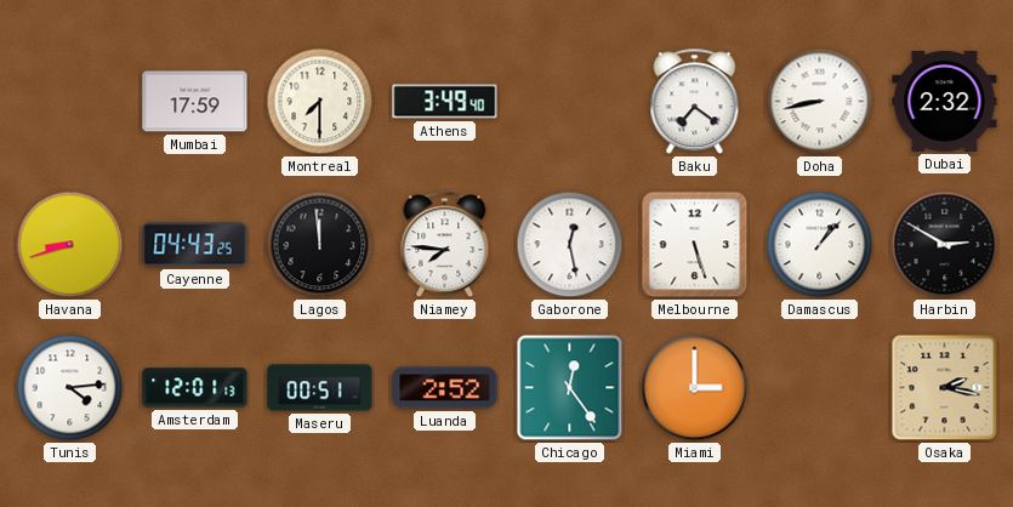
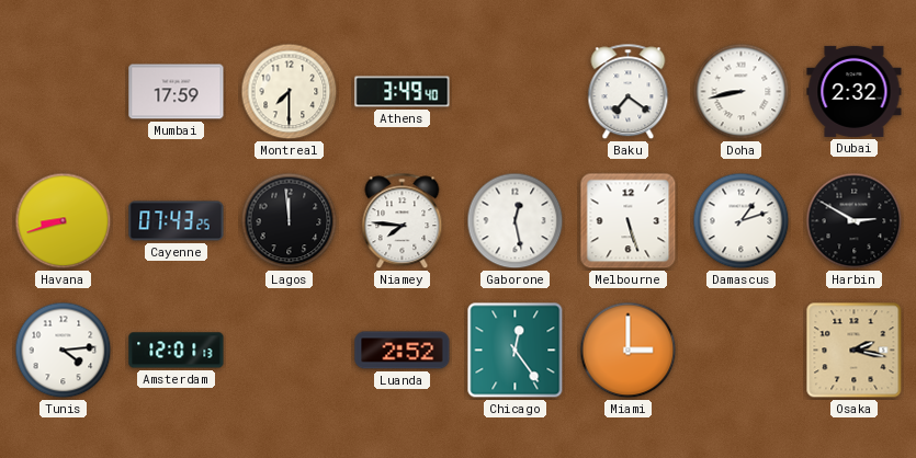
Cayenne: 04:43 -> 07:43
Damascus: 1:07 -> 1:12
Maseru: 00:51 -> none
